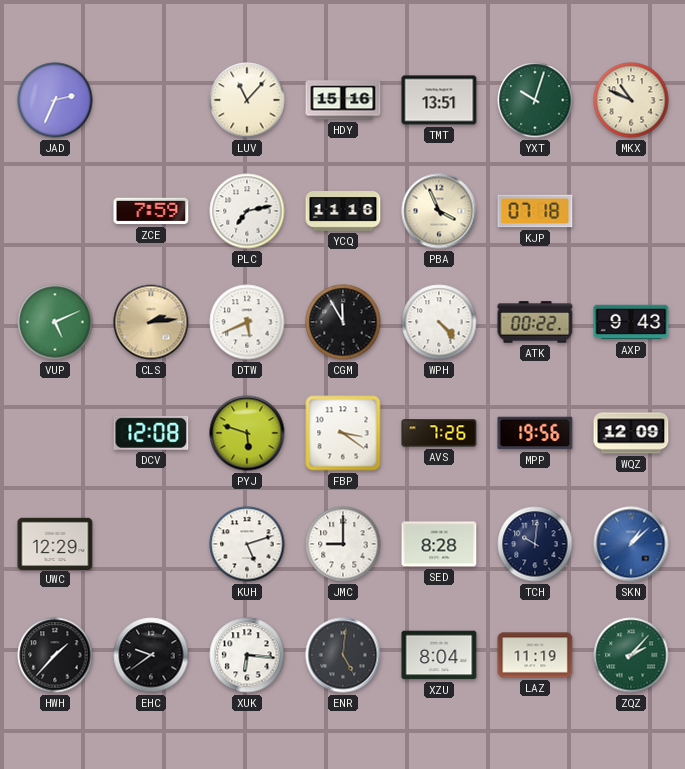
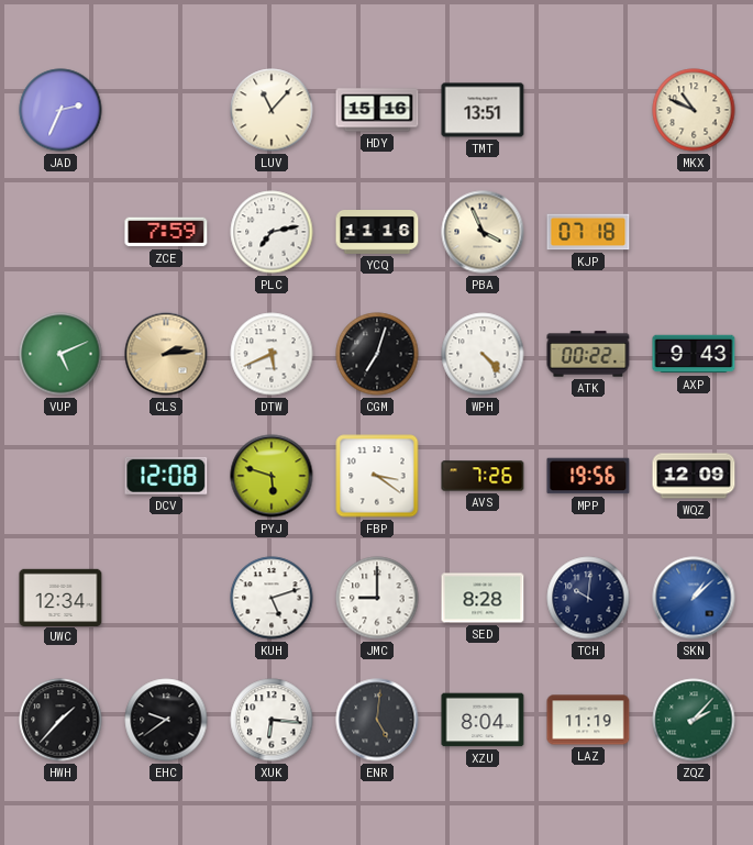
YXT: 10:03 -> none
CGM: 11:55 -> 7:03
UWC: 12:29 -> 12:34
